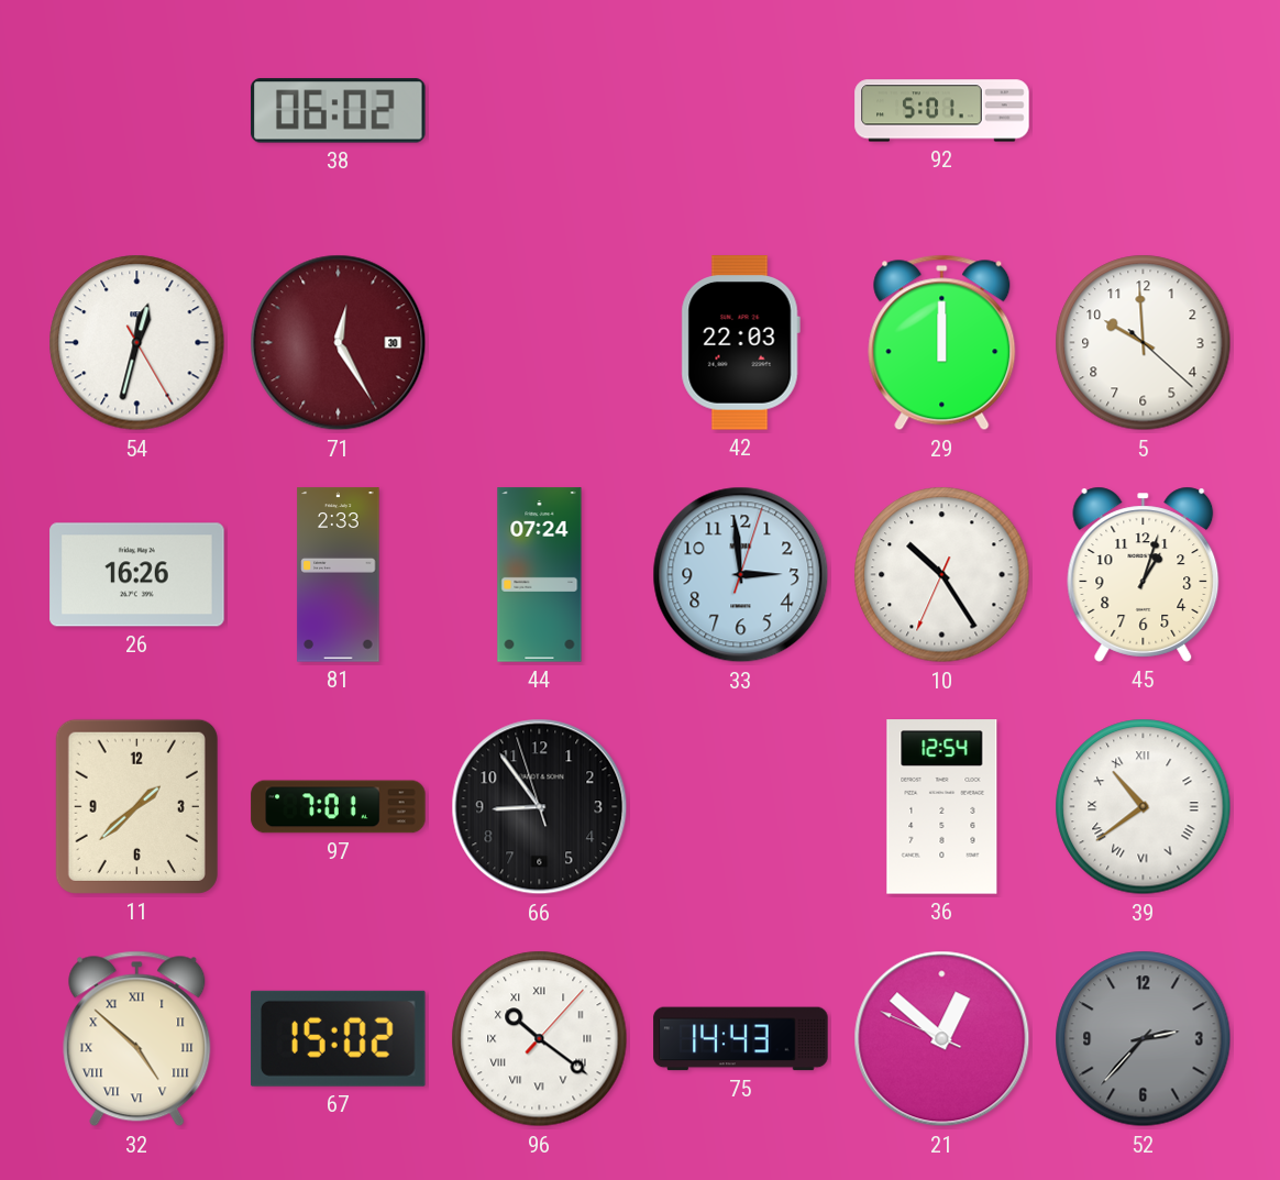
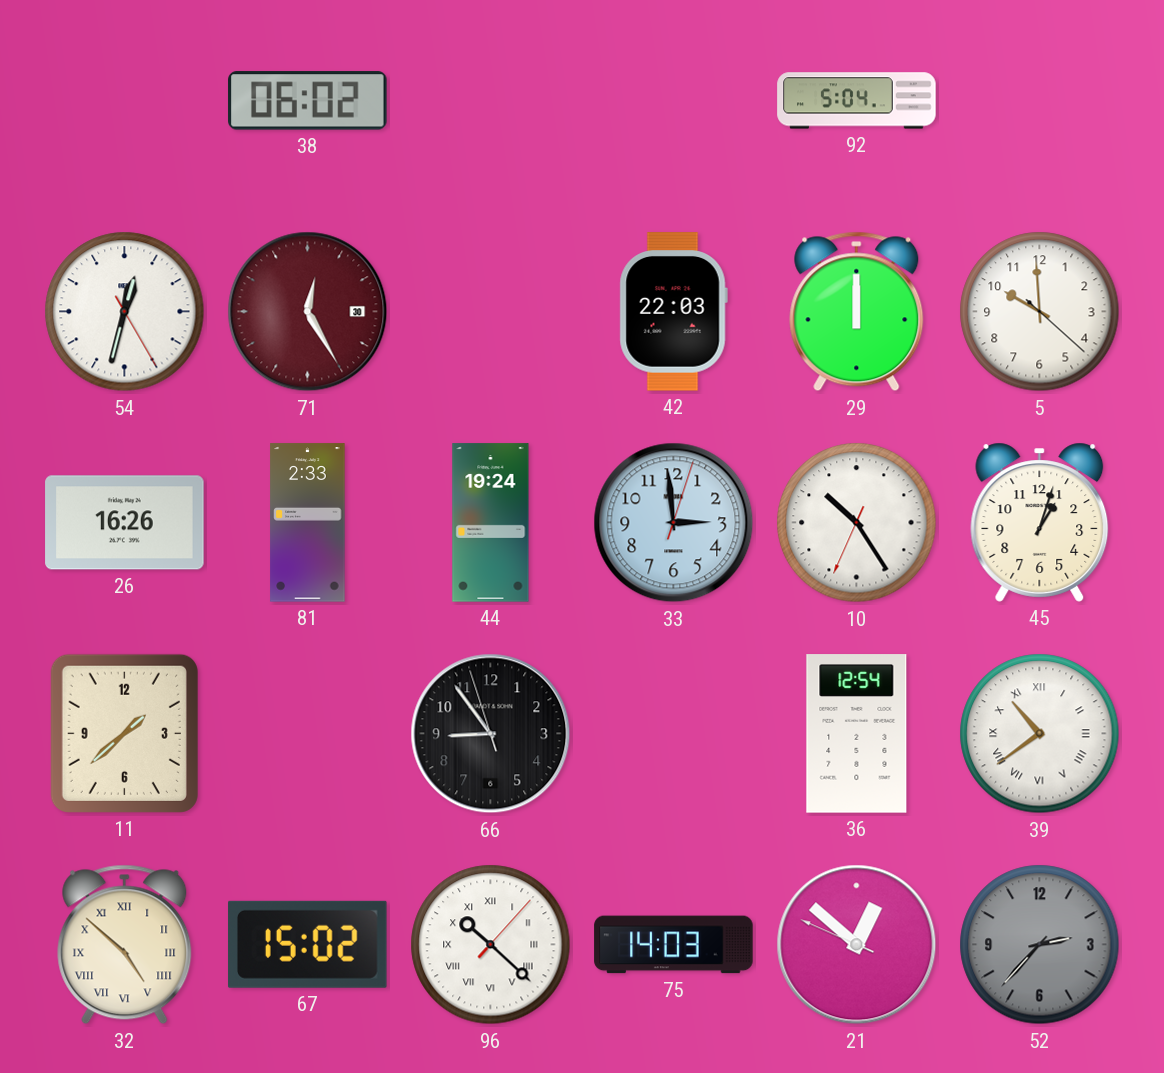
92: 5:01 -> 5:04
44: 07:24 -> 19:24
97: 7:01 -> none
96: 10:21 -> 10:22
75: 14:43 -> 14:03
